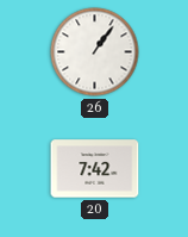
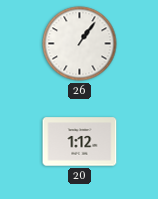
20: 7:42 -> 1:12
